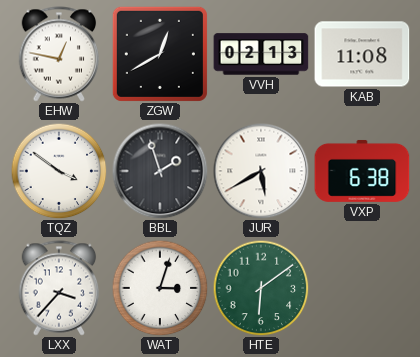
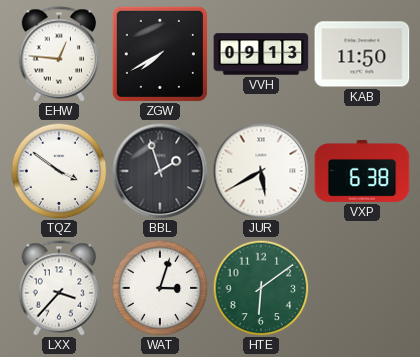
EHW: 12:47 -> 12:46
ZGW: 12:40 -> 7:40
VVH: 02:13 -> 09:13
KAB: 11:08 -> 11:50
